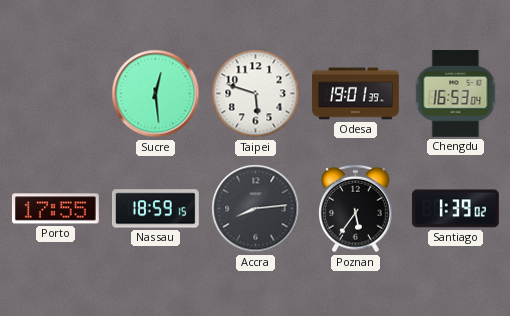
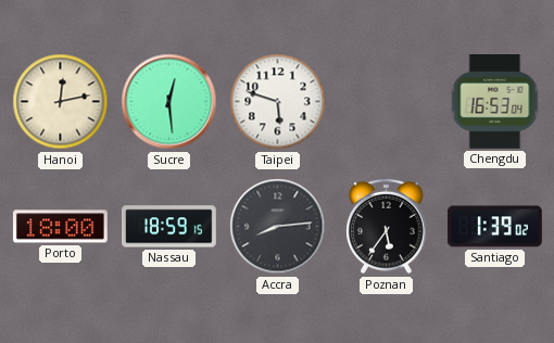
Hanoi: none -> 12:13
Odesa: 19:01 -> none
Porto: 17:55 -> 18:00
